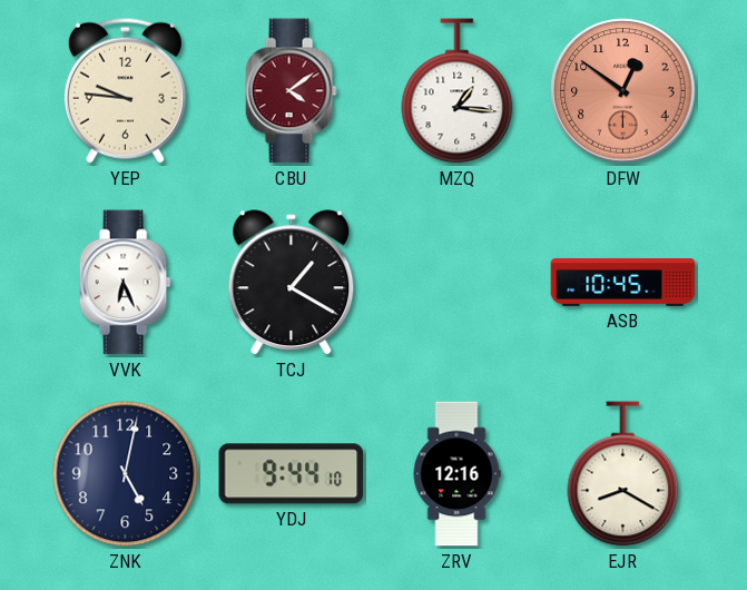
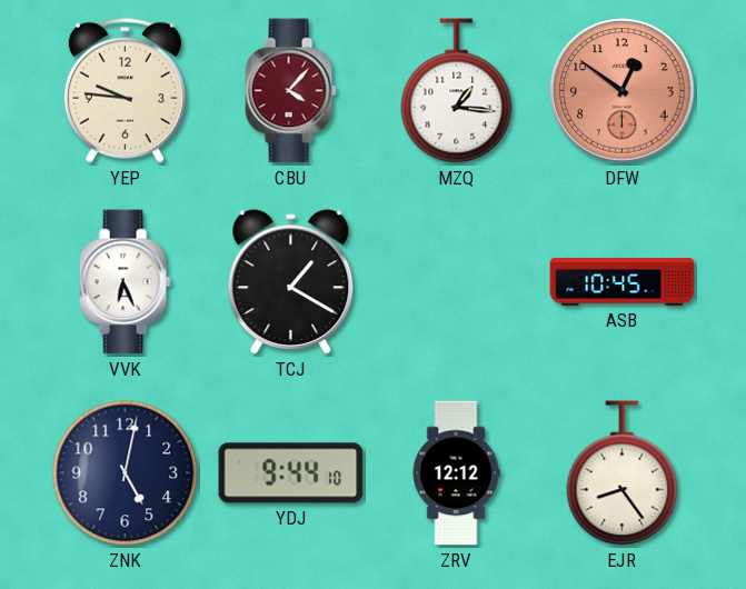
CBU: 4:09 -> 4:07
ZRV: 12:16 -> 12:12
EJR: 8:20 -> 8:24
